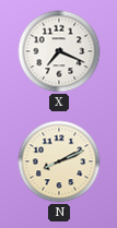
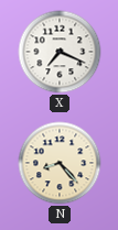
N: 8:11 -> 8:23
